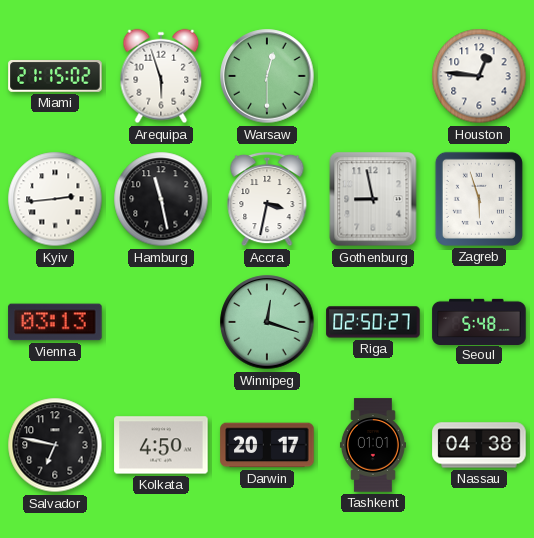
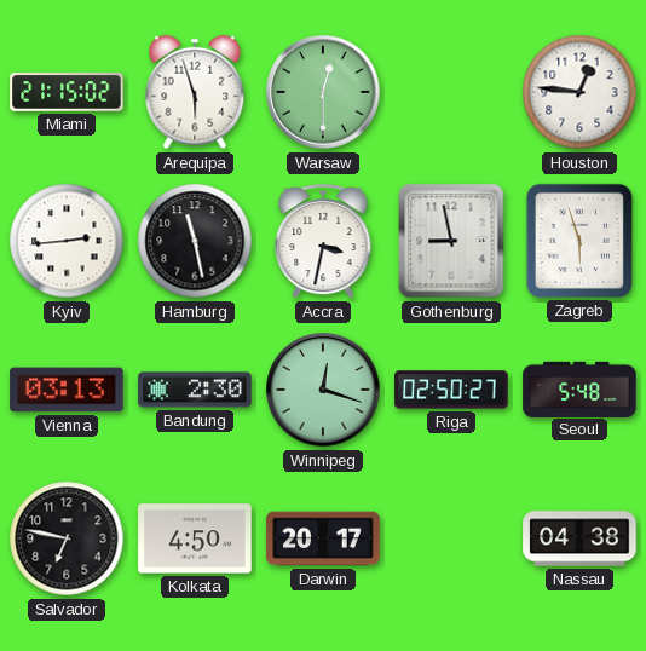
Bandung: none -> 2:30
Tashkent: 01:01 -> none
